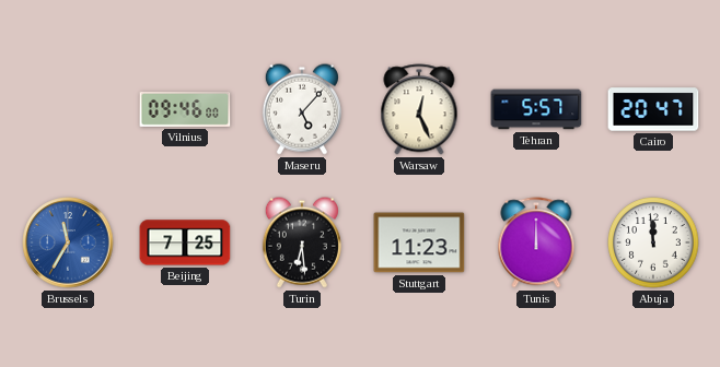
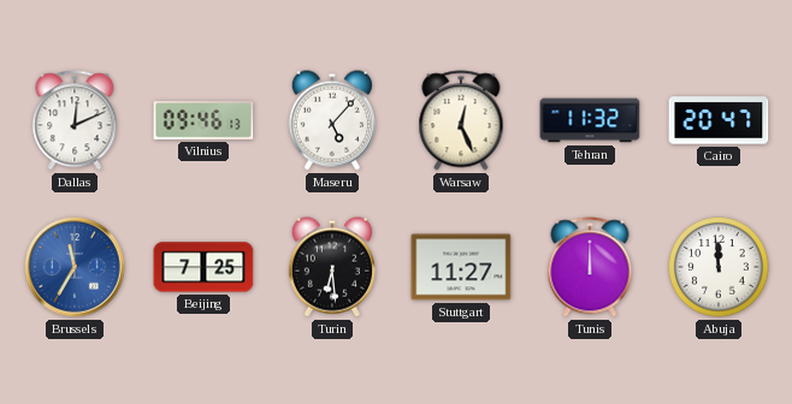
Dallas: none -> 12:11
Vilnius: 09:46:00 -> 09:46:13
Tehran: 5:57 -> 11:32
Stuttgart: 11:23 -> 11:27
